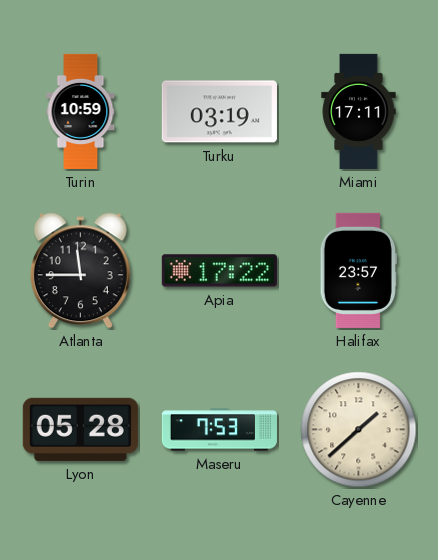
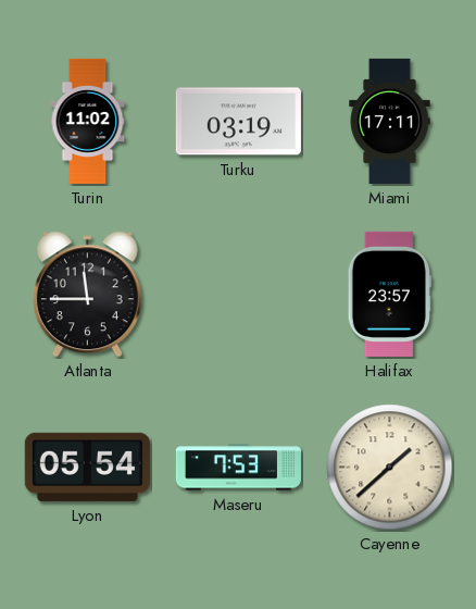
Turin: 10:59 -> 11:02
Apia: 17:22 -> none
Lyon: 05:28 -> 05:54
